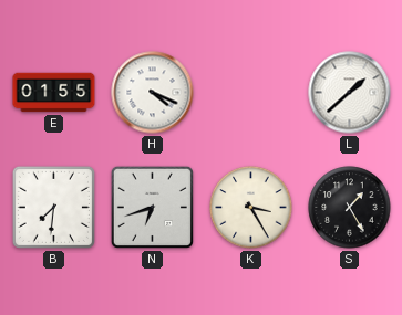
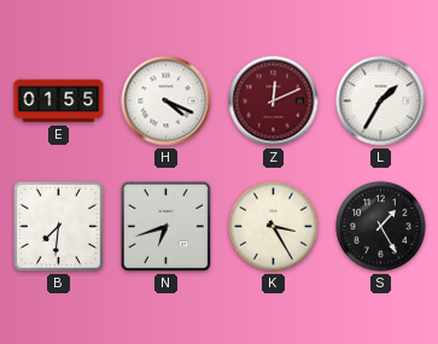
Z: none -> 12:11
L: 1:38 -> 1:35
